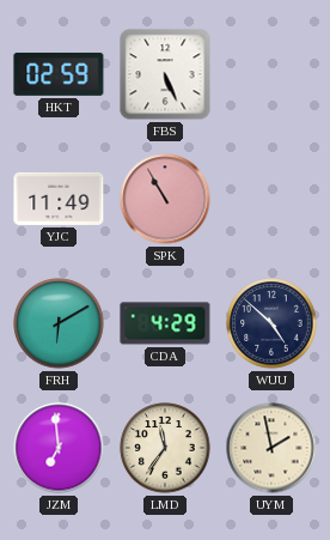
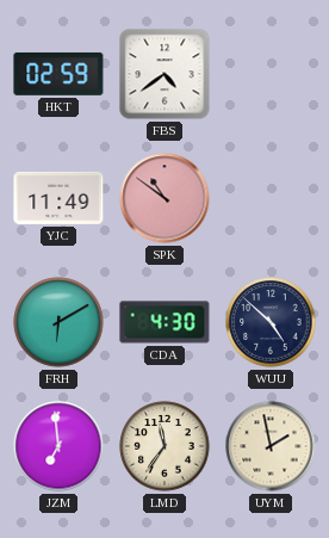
FBS: 5:26 -> 4:39
SPK: 10:55 -> 10:51
CDA: 4:29 -> 4:30
